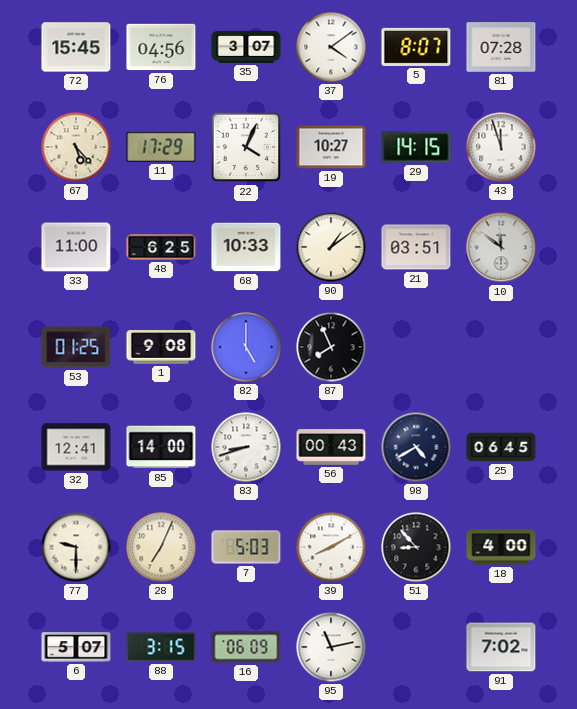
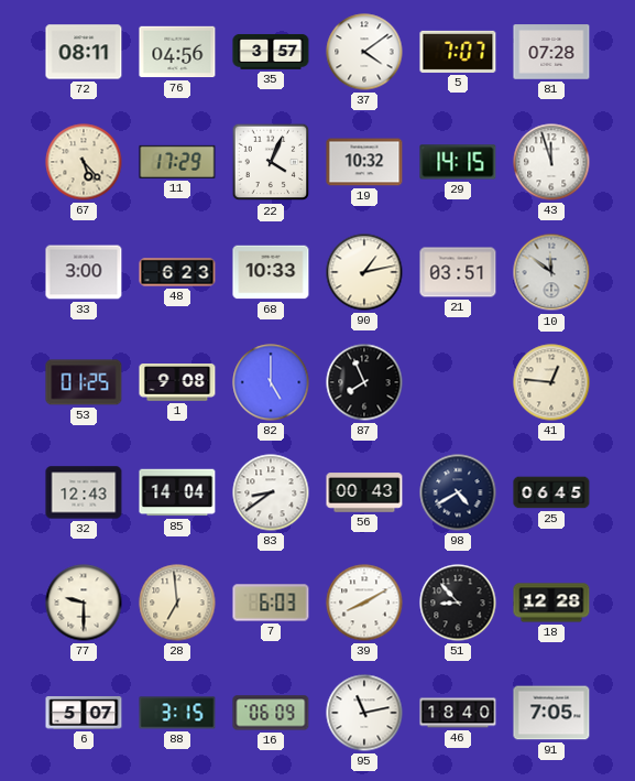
72: 15:45 -> 08:11
35: 3:07 -> 3:57
5: 8:07 -> 7:07
19: 10:27 -> 10:32
33: 11:00 -> 3:00
48: 6:25 -> 6:23
90: 1:09 -> 1:13
41: none -> 12:46
32: 12:41 -> 12:43
85: 14:00 -> 14:04
83: 8:42 -> 8:39
28: 7:04 -> 6:59
7: 5:03 -> 6:03
18: 4:00 -> 12:28
46: none -> 18:40
91: 7:02 -> 7:05
